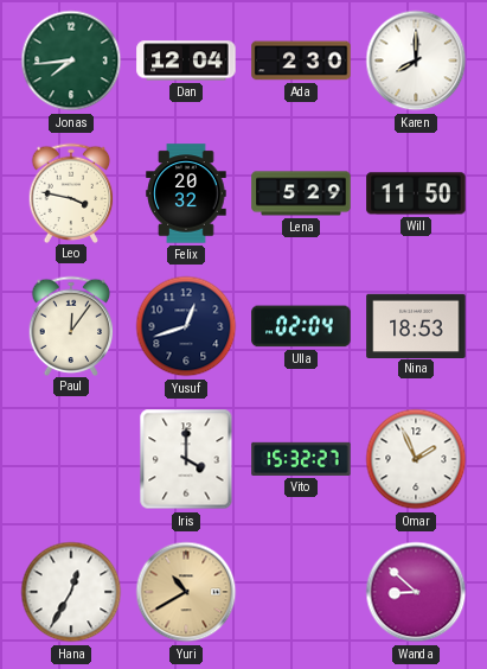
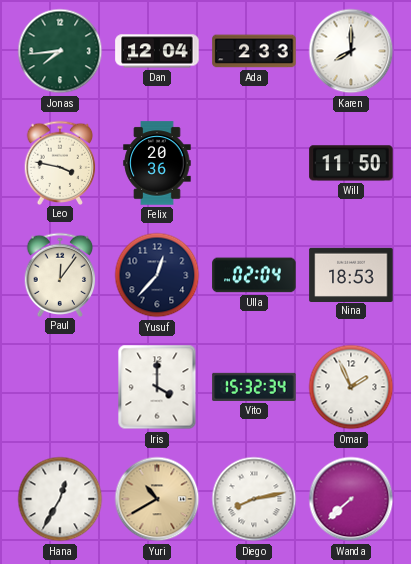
Ada: 2:30 -> 2:33
Felix: 20:32 -> 20:36
Lena: 5:29 -> none
Yusuf: 12:42 -> 12:37
Vito: 15:32:27 -> 15:32:34
Diego: none -> 8:13
Wanda: 8:52 -> 7:38
